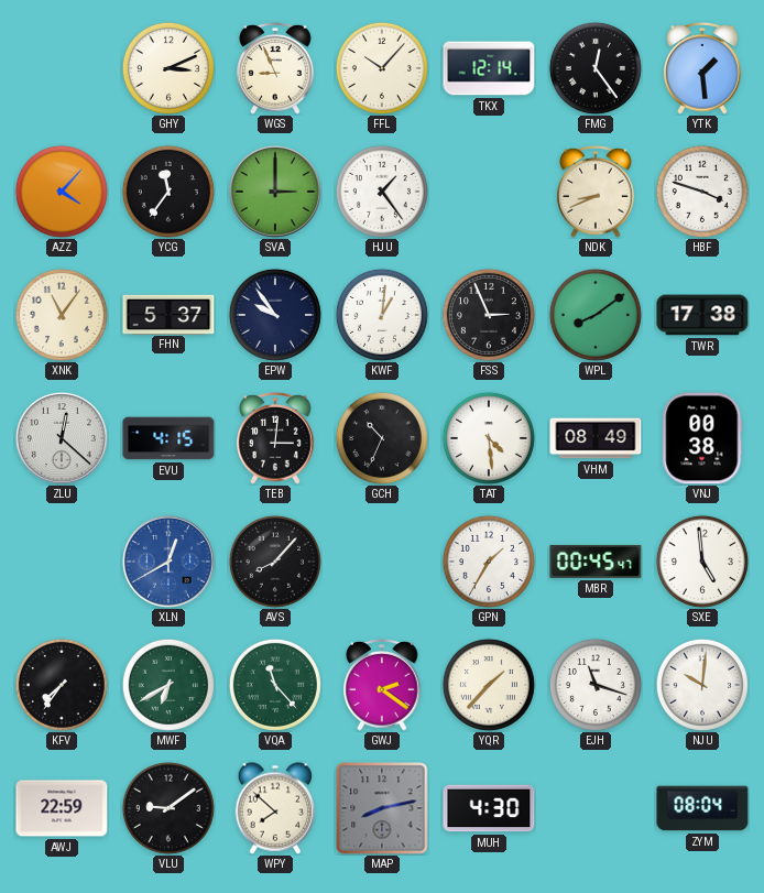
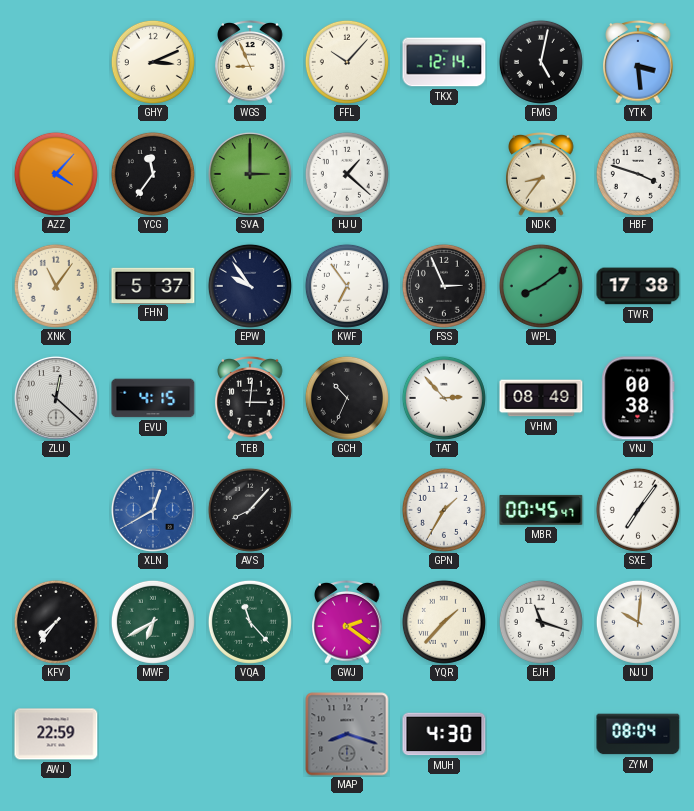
FMG: 12:24 -> 5:02
YTK: 1:29 -> 3:29
HJU: 1:24 -> 1:22
NDK: 8:41 -> 8:36
KWF: 1:01 -> 6:54
TAT: 4:29 -> 2:53
SXE: 4:59 -> 7:06
VLU: 9:09 -> none
WPY: 7:52 -> none
MAP: 8:13 -> 8:18
